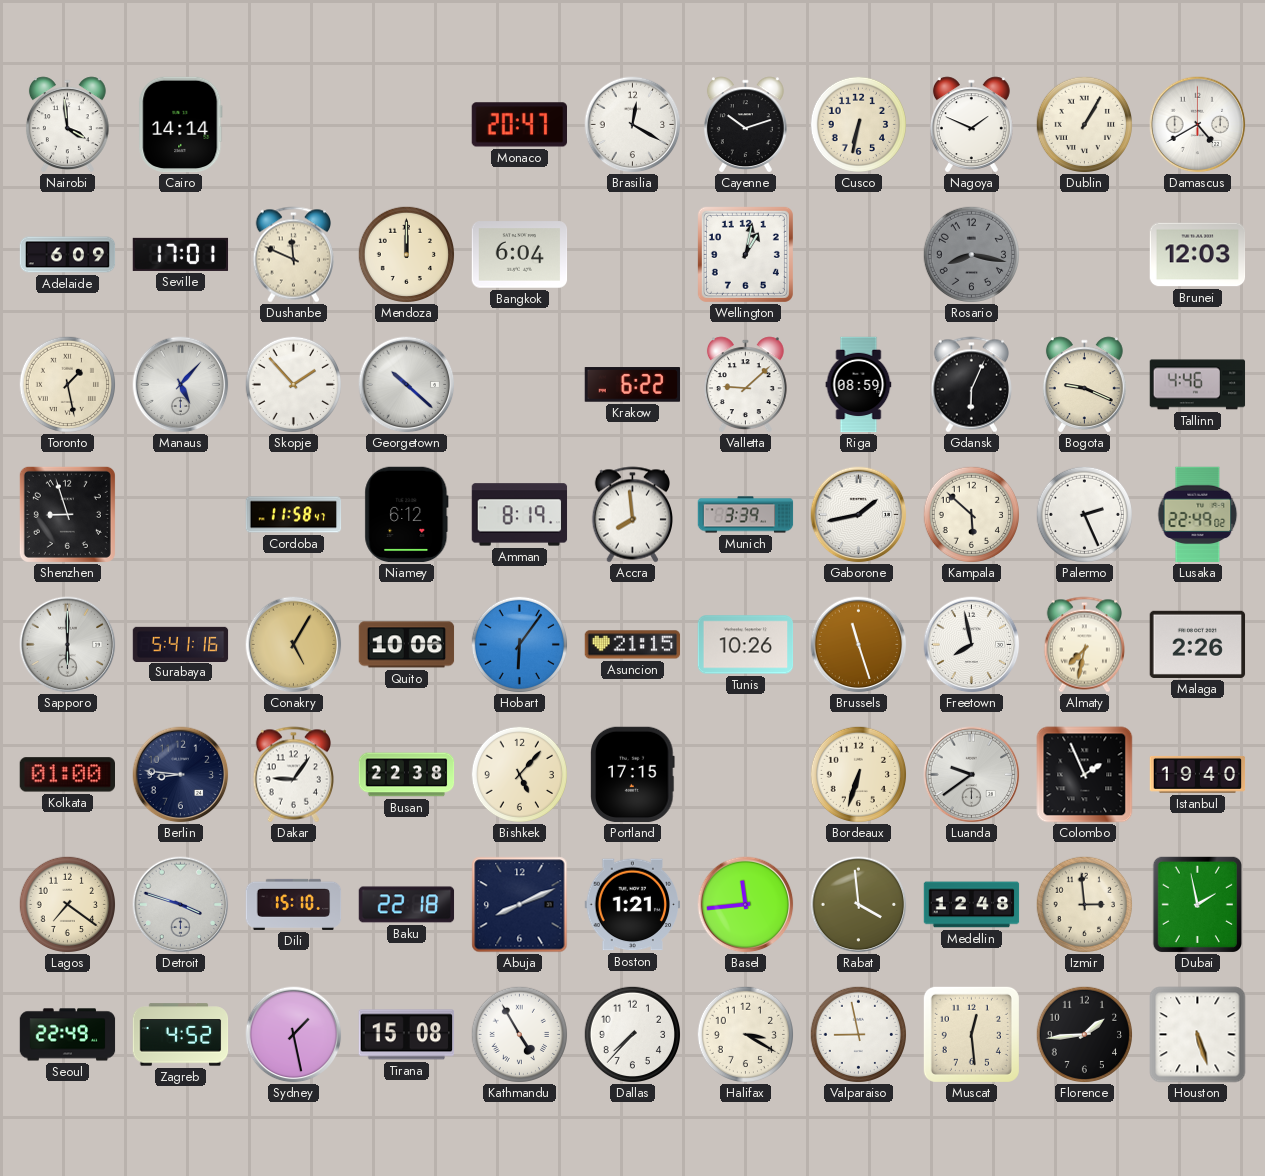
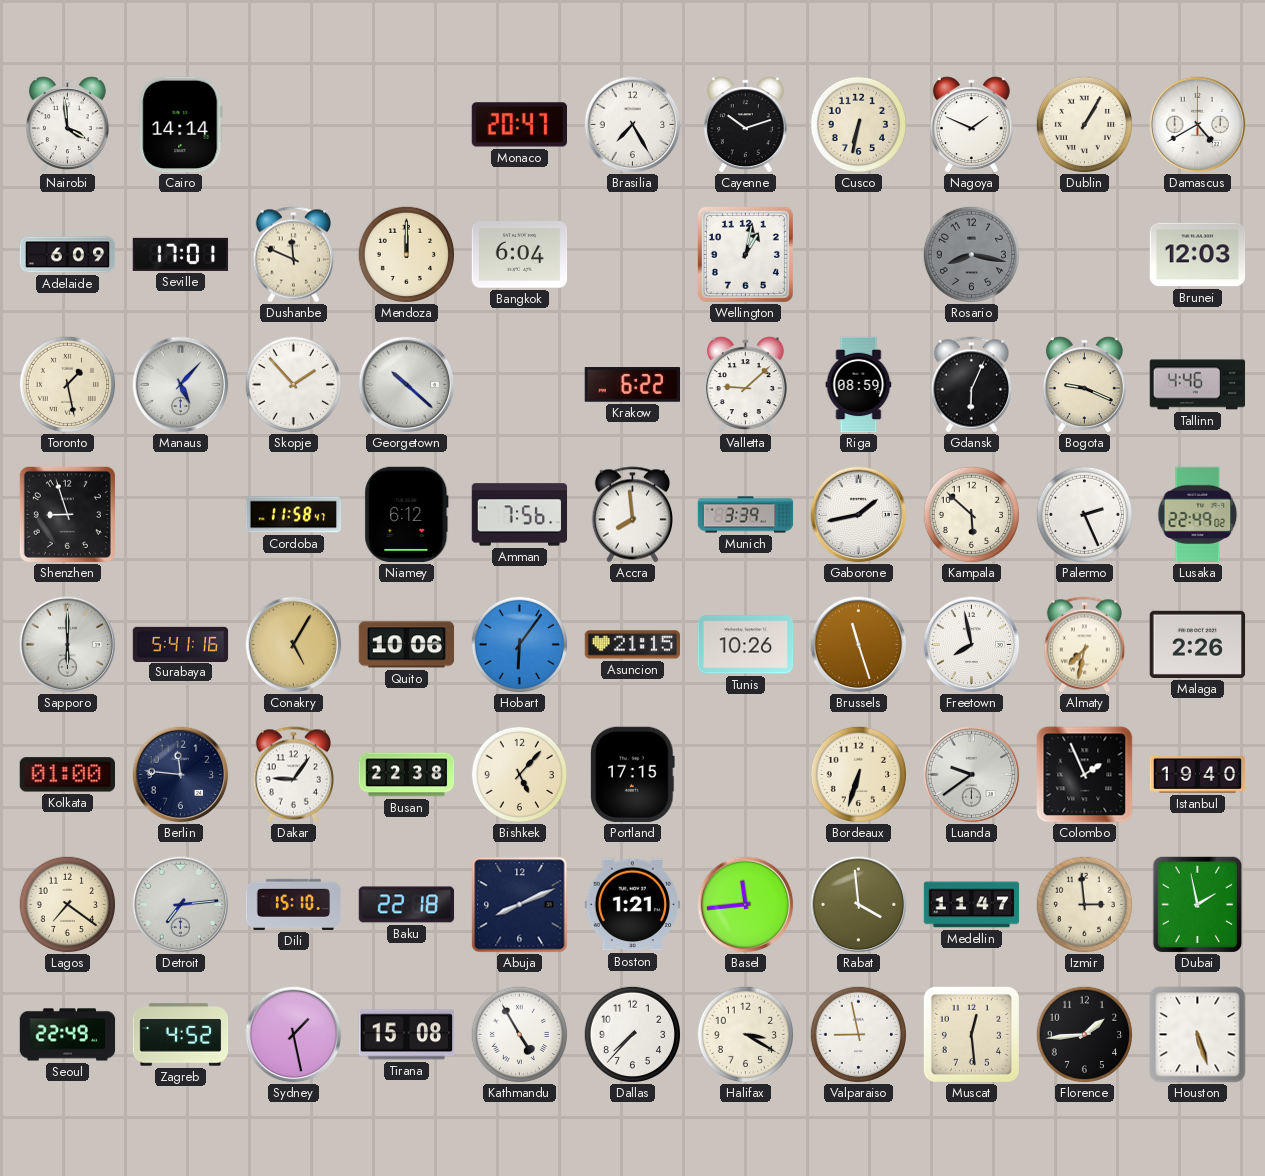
Brasilia: 12:20 -> 7:25
Amman: 8:19 -> 7:56
Berlin: 8:46 -> 11:46
Detroit: 3:48 -> 7:14
Medellin: 12:48 -> 11:47
